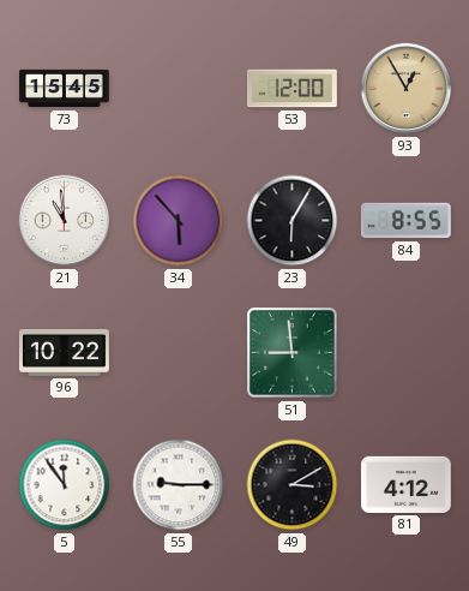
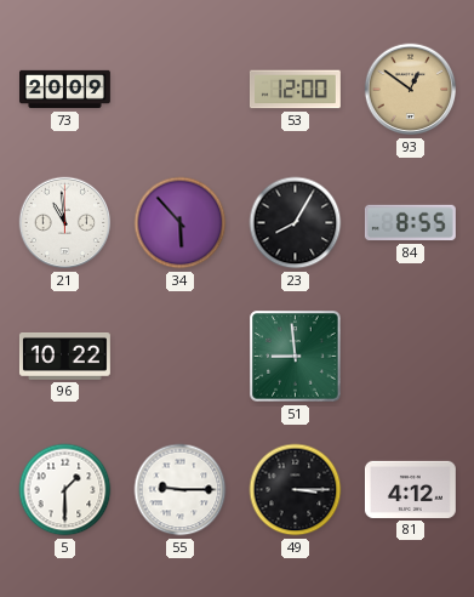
73: 15:45 -> 20:09
93: 12:55 -> 12:51
23: 6:05 -> 8:05
5: 11:54 -> 1:30
49: 3:10 -> 3:15
